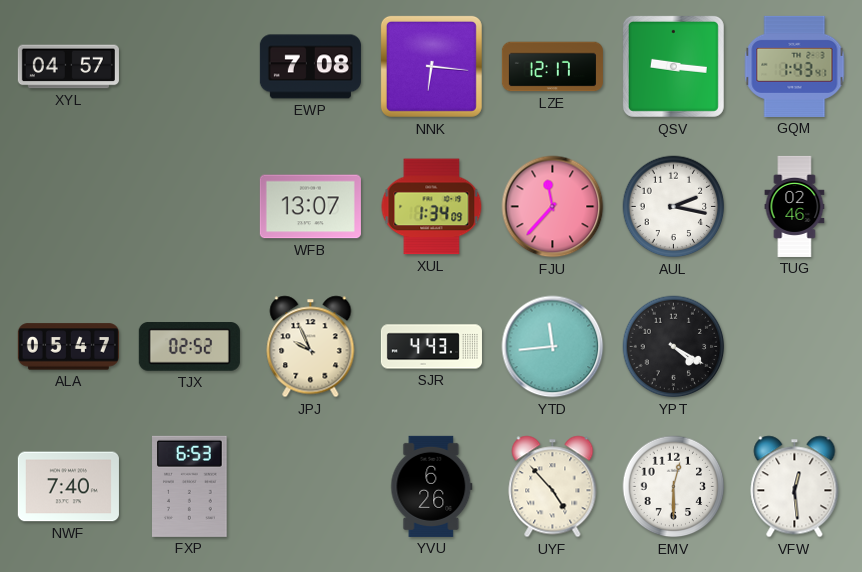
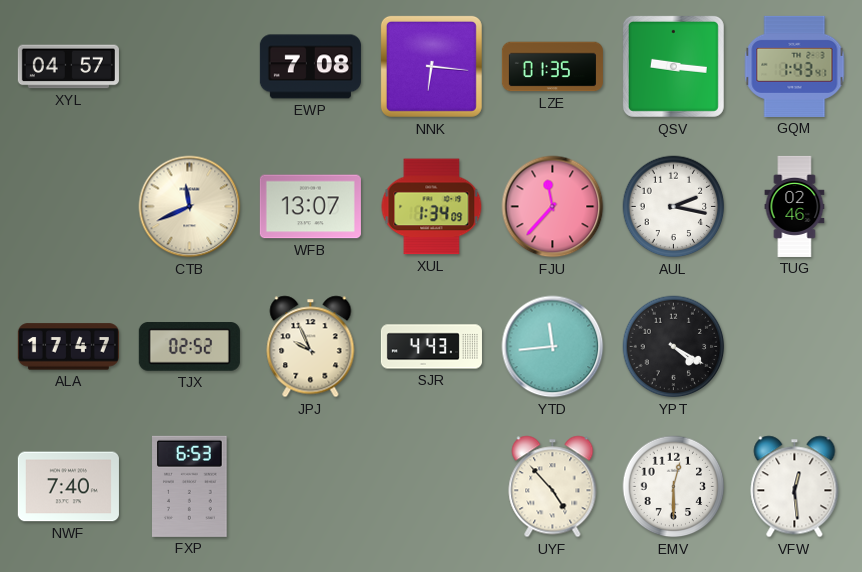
LZE: 12:17 -> 01:35
CTB: none -> 11:41
ALA: 05:47 -> 17:47
YVU: 6:26 -> none
